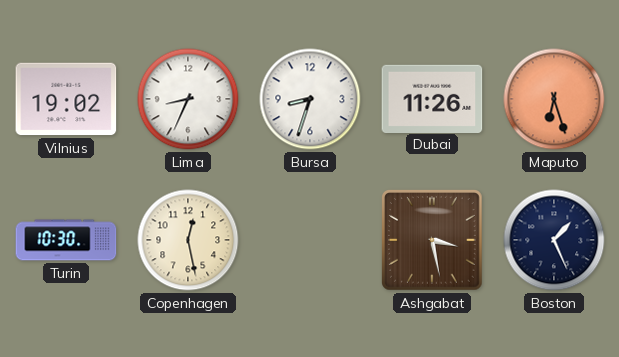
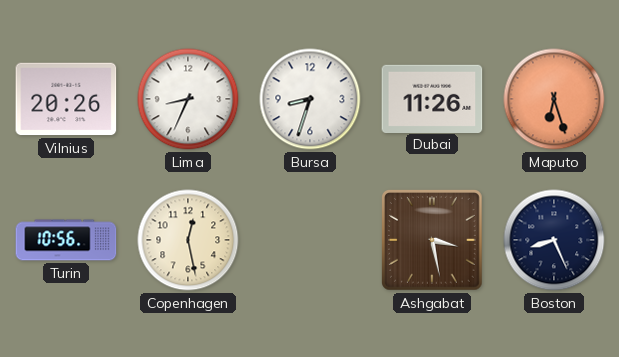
Vilnius: 19:02 -> 20:26
Turin: 10:30 -> 10:56
Boston: 1:26 -> 8:26
